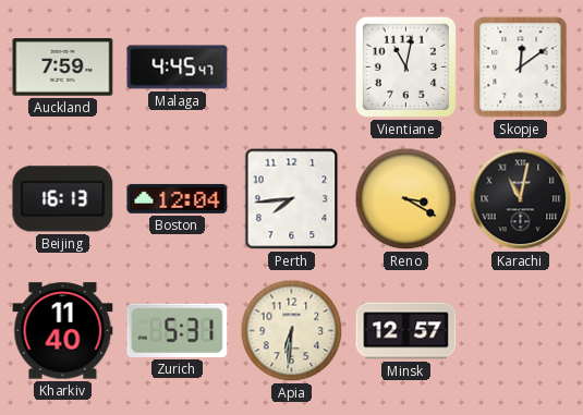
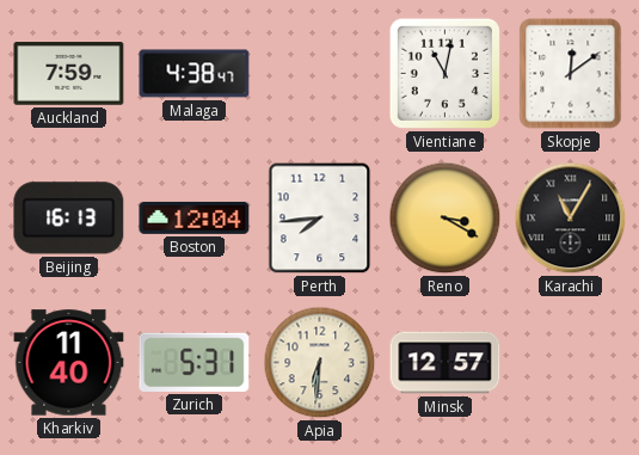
Malaga: 4:45 -> 4:38
Karachi: 11:02 -> 11:05
